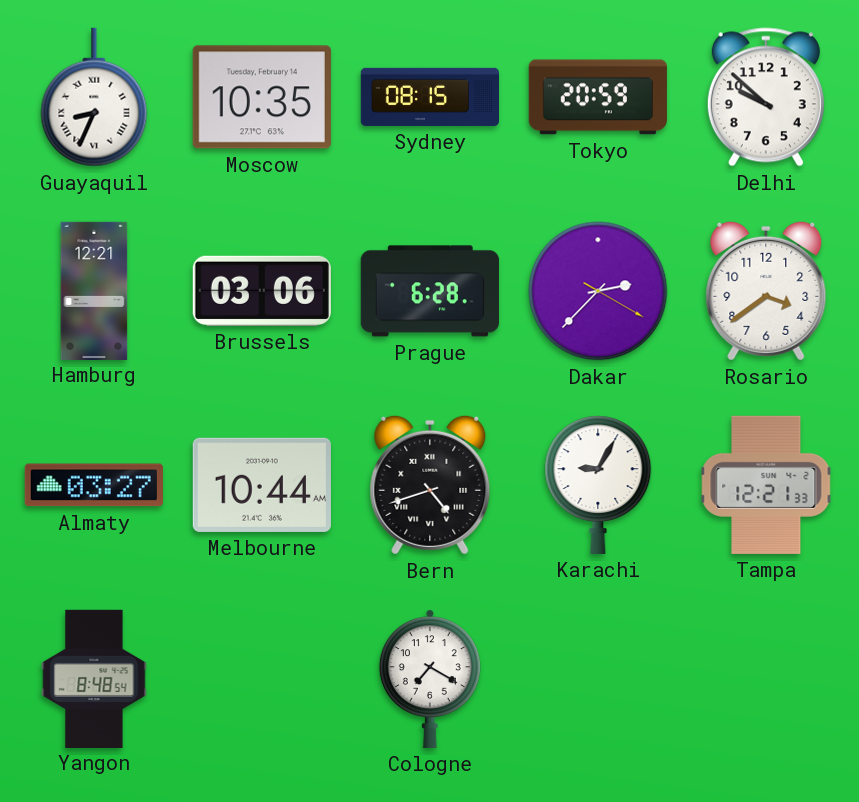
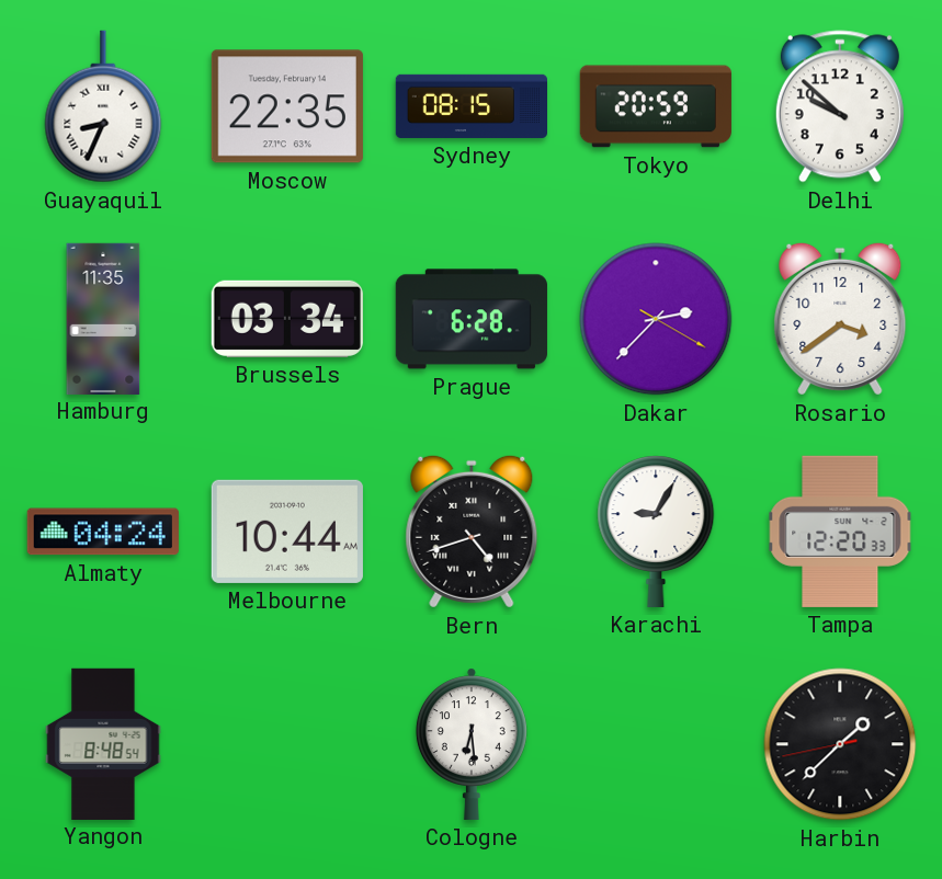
Moscow: 10:35 -> 22:35
Hamburg: 12:21 -> 11:35
Brussels: 03:06 -> 03:34
Almaty: 03:27 -> 04:24
Tampa: 12:21 -> 12:20
Cologne: 7:20 -> 6:29
Harbin: none -> 1:37
